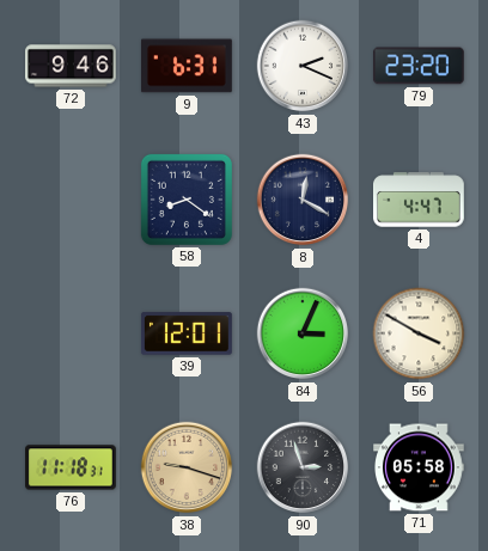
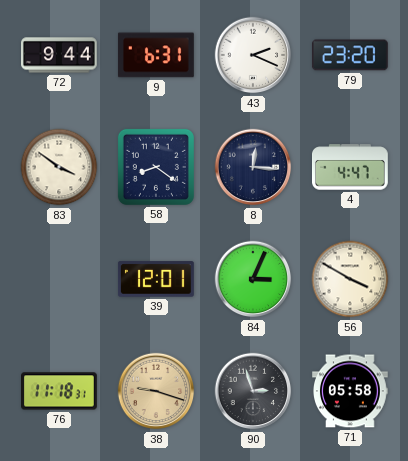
72: 9:46 -> 9:44
83: none -> 3:51
8: 12:20 -> 12:16
